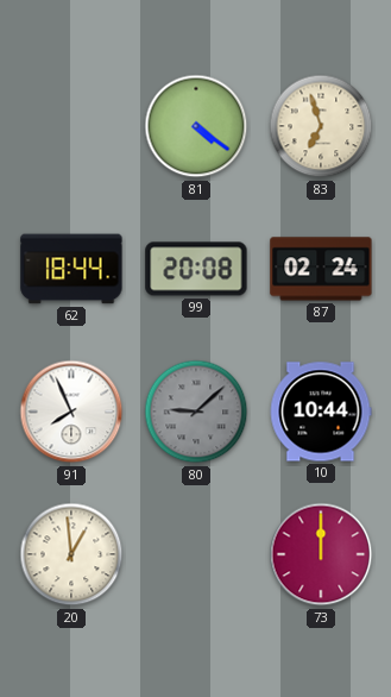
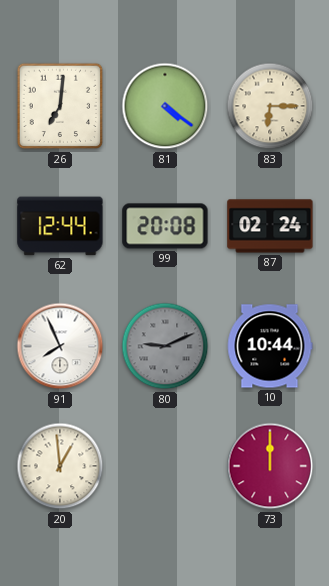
26: none -> 7:01
83: 6:57 -> 6:15
62: 18:44 -> 12:44
80: 9:08 -> 9:11
